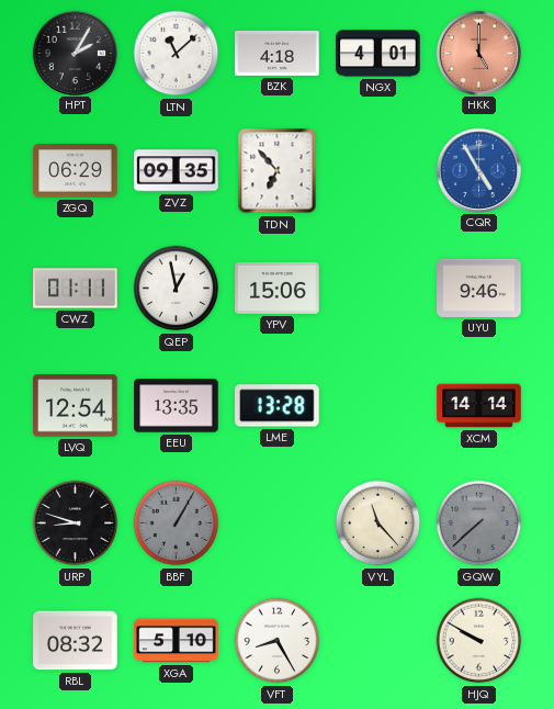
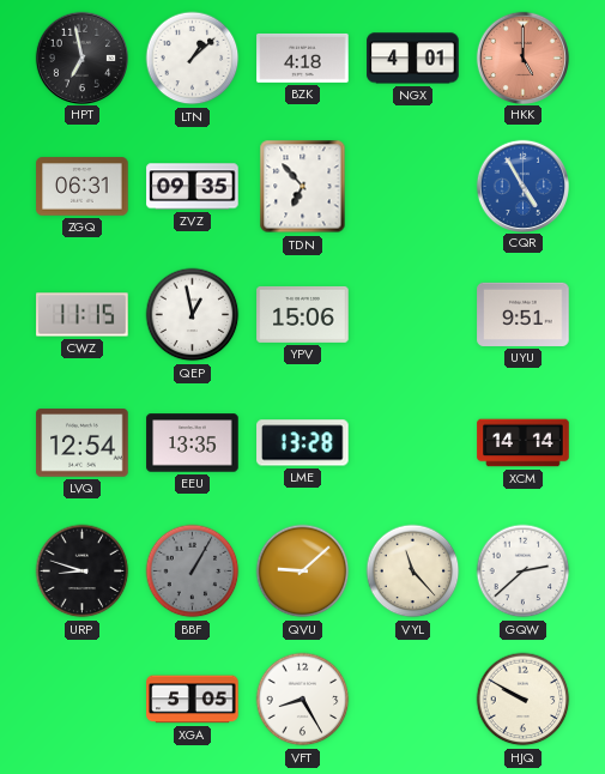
HPT: 2:05 -> 6:58
LTN: 11:08 -> 1:08
ZGQ: 06:29 -> 06:31
CWZ: 01:11 -> 11:15
UYU: 9:46 -> 9:51
QVU: none -> 9:08
GQW: 7:38 -> 2:38
GQW dial: grey -> white
RBL: 08:32 -> none
XGA: 5:10 -> 5:05
